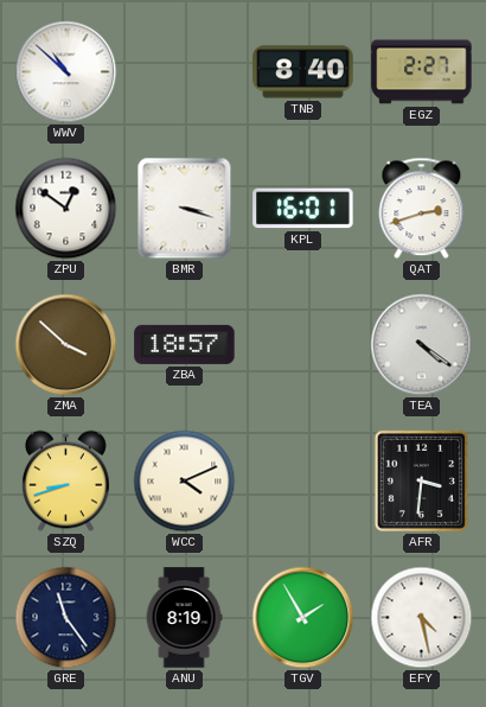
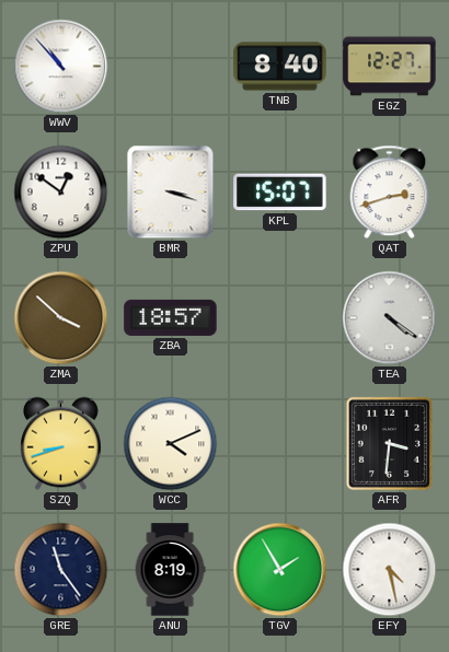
WWV: 10:52 -> 10:53
EGZ: 2:27 -> 12:27
KPL: 16:01 -> 15:07
